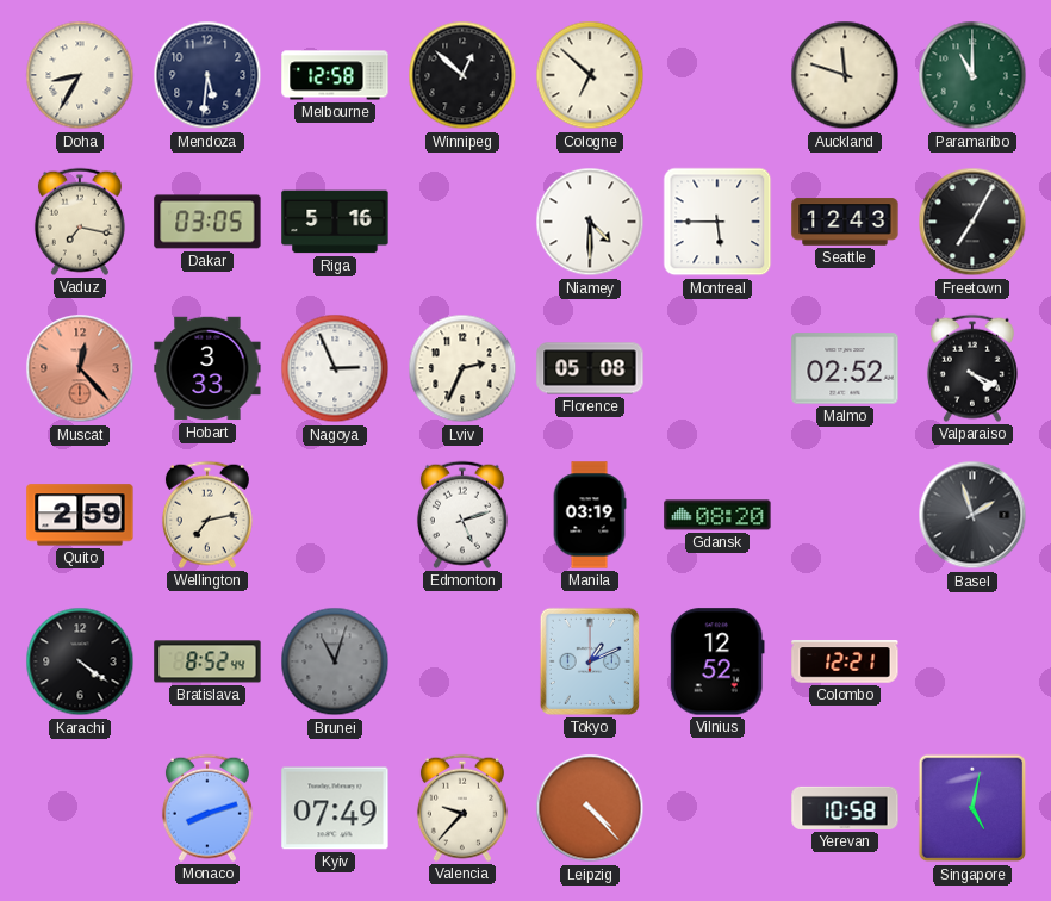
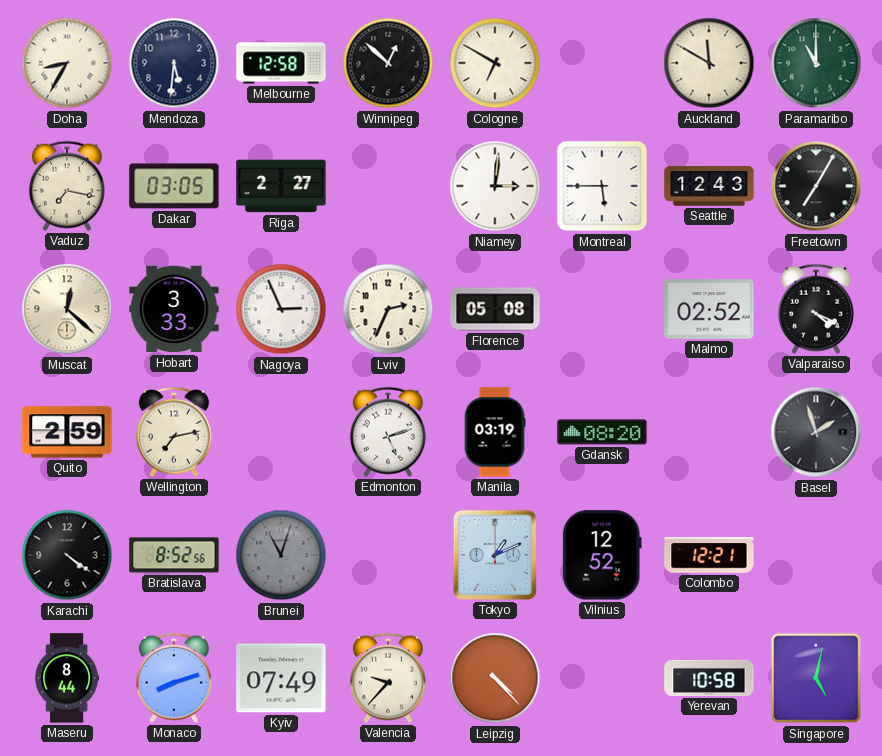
Cologne: 6:52 -> 6:50
Auckland: 11:48 -> 11:50
Riga: 5:16 -> 2:27
Niamey: 4:30 -> 3:01
Muscat: 12:23 -> 12:22
Muscat dial: salmon -> cream
Bratislava: 8:52:44 -> 8:52:56
Maseru: none -> 8:44
